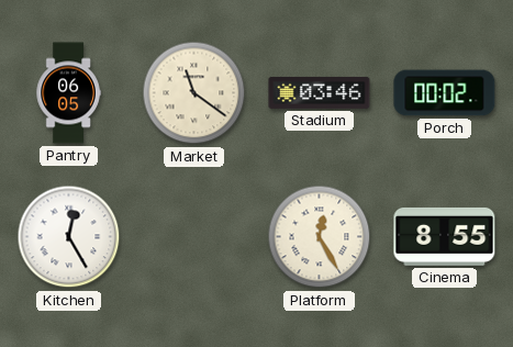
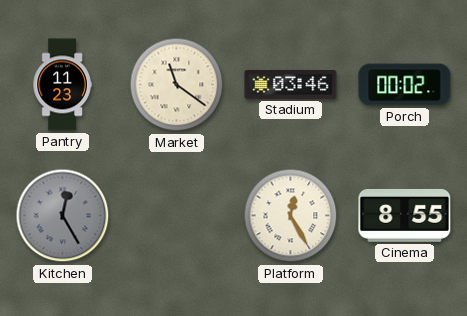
Pantry: 06:05 -> 11:23
Kitchen dial: white -> grey
